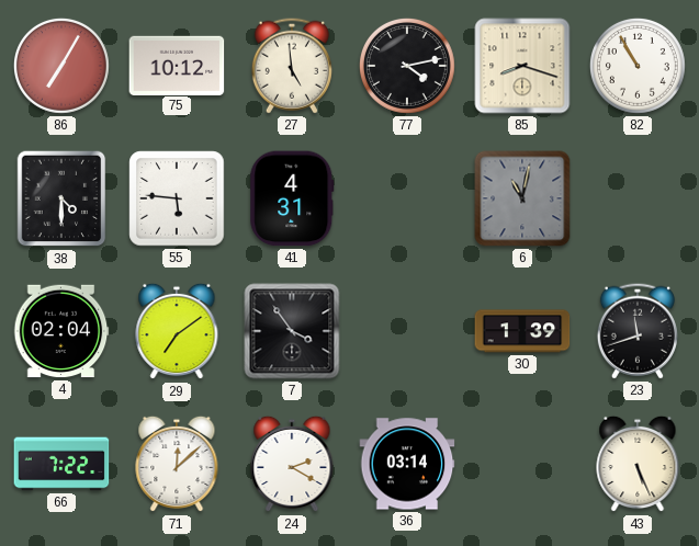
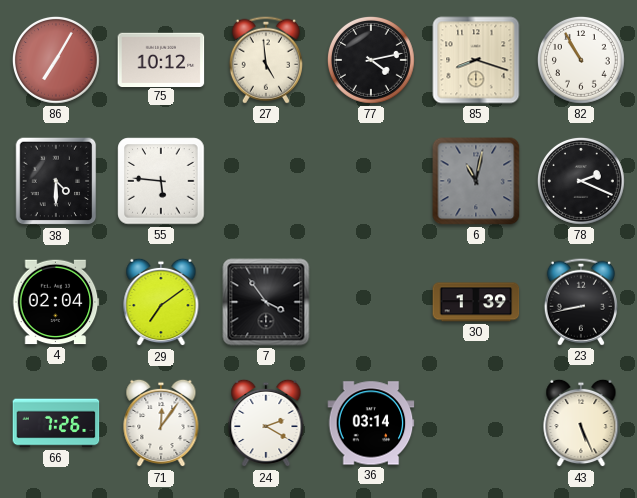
41: 4:31 -> none
78: none -> 2:19
23: 11:42 -> 8:43
66: 7:22 -> 7:26
71: 12:08 -> 12:06
